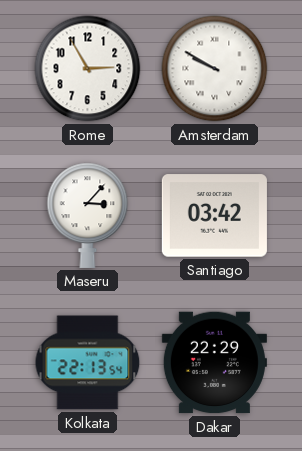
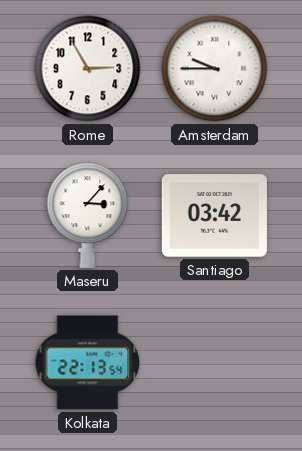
Amsterdam: 9:50 -> 9:45
Dakar: 22:29 -> none
